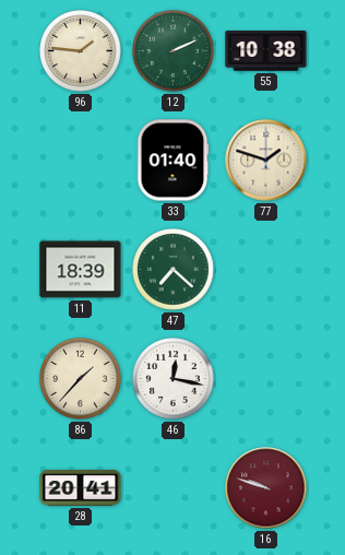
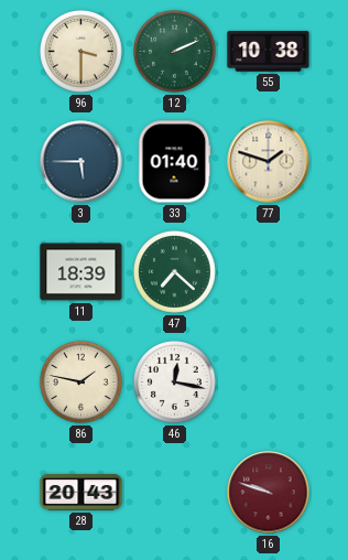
96: 1:46 -> 3:30
3: none -> 5:45
86: 1:37 -> 1:47
28: 20:41 -> 20:43
